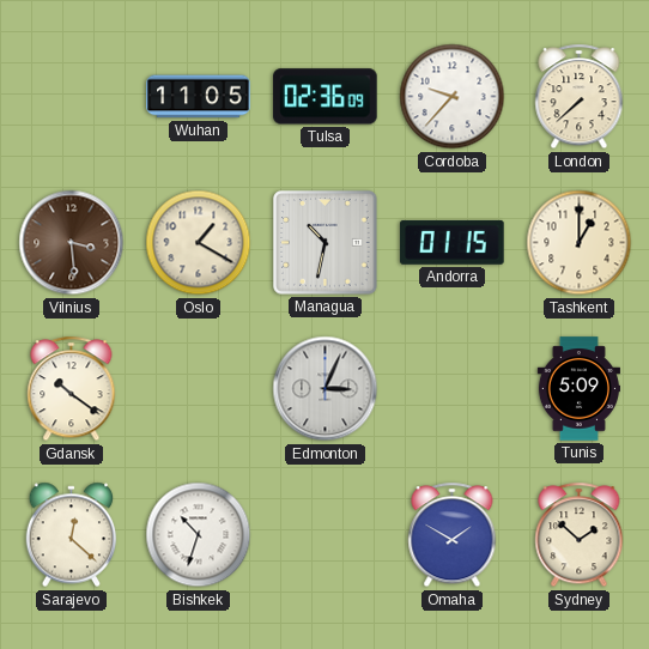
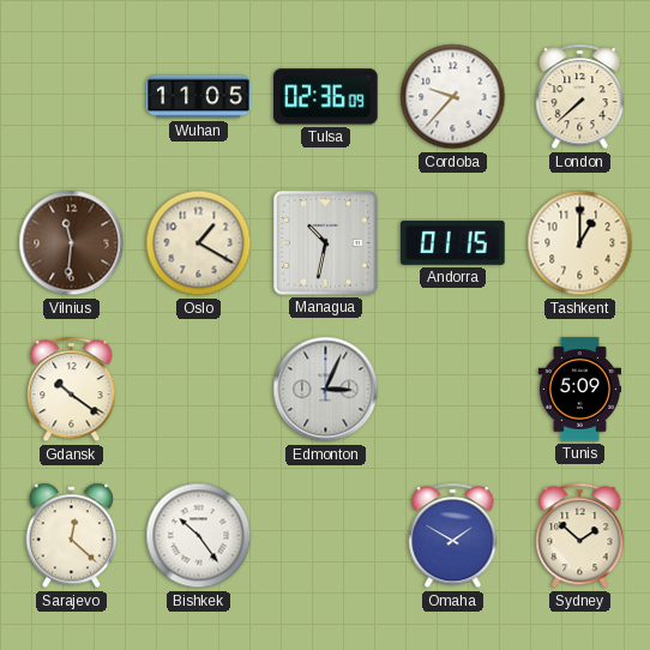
Vilnius: 3:29 -> 11:31
Bishkek: 10:33 -> 10:24
